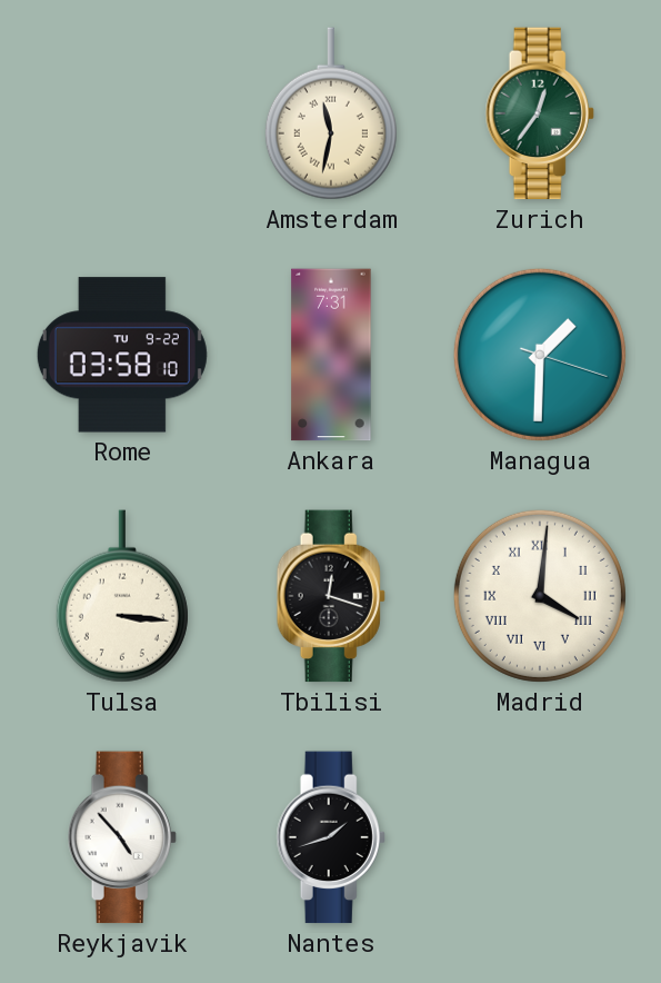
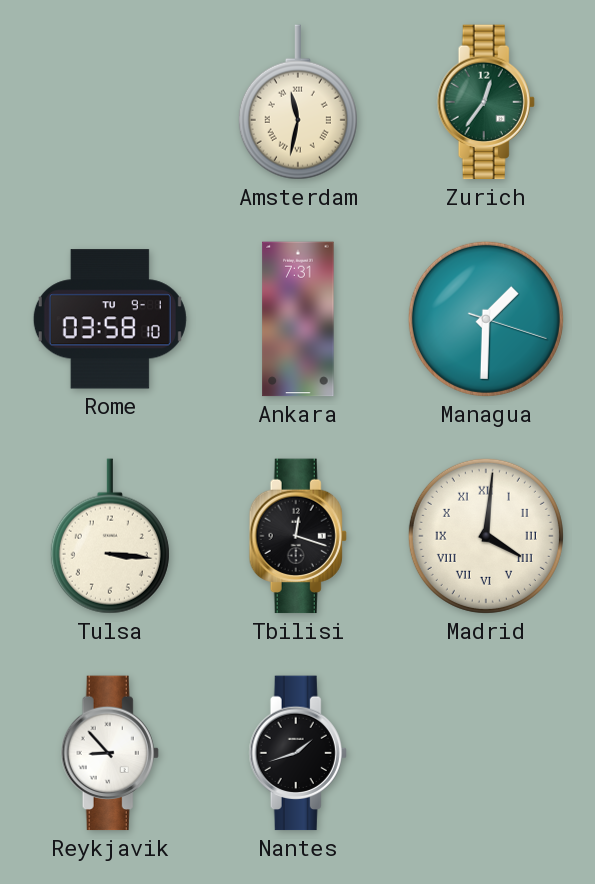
Rome date: TU 9-22 -> TU 9-1
Reykjavik: 4:53 -> 8:53
